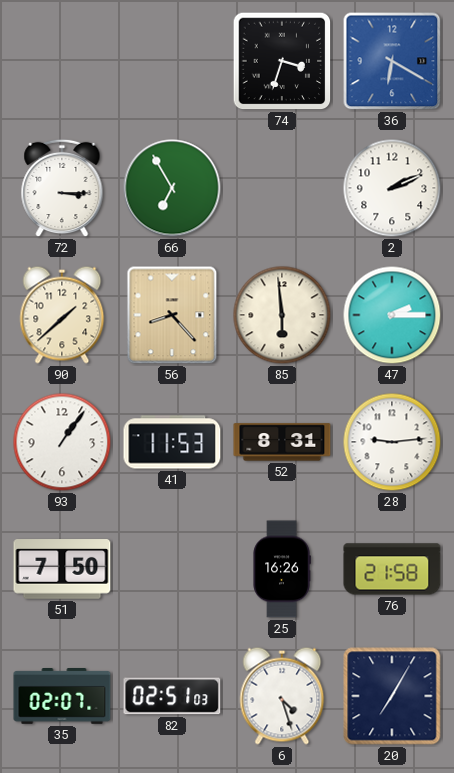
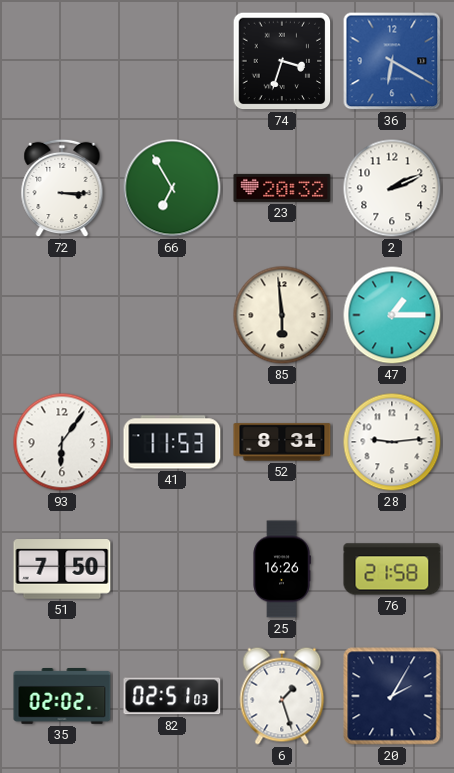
23: none -> 20:32
90: 1:38 -> none
56: 8:23 -> none
47: 2:15 -> 1:15
93: 1:06 -> 6:06
35: 02:07 -> 02:02
6: 4:27 -> 1:27
20: 7:05 -> 2:05
